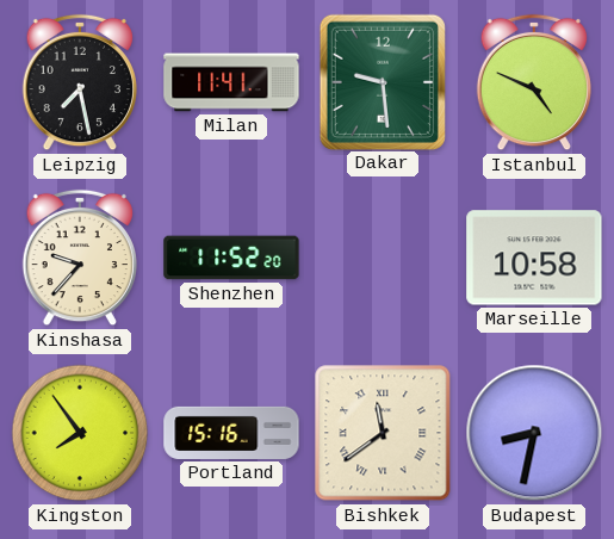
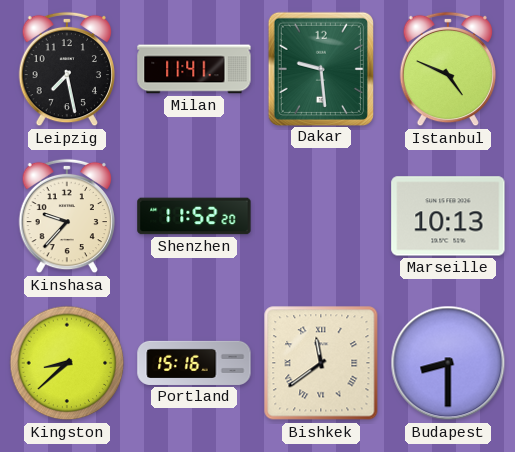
Marseille: 10:58 -> 10:13
Kingston: 7:54 -> 8:38
Budapest: 8:32 -> 8:30
